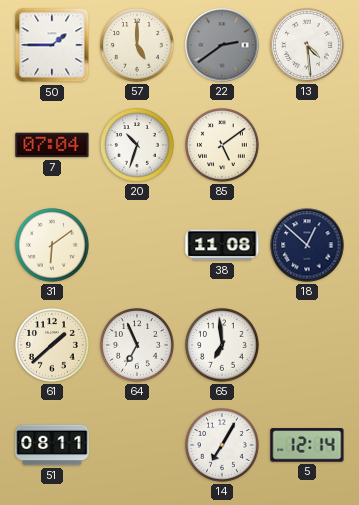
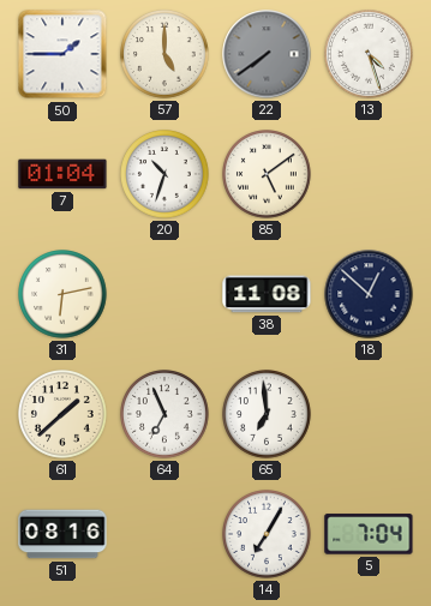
22: 2:39 -> 7:39
13: 4:29 -> 4:27
7: 07:04 -> 01:04
31: 6:09 -> 6:13
51: 08:11 -> 08:16
5: 12:14 -> 7:04
